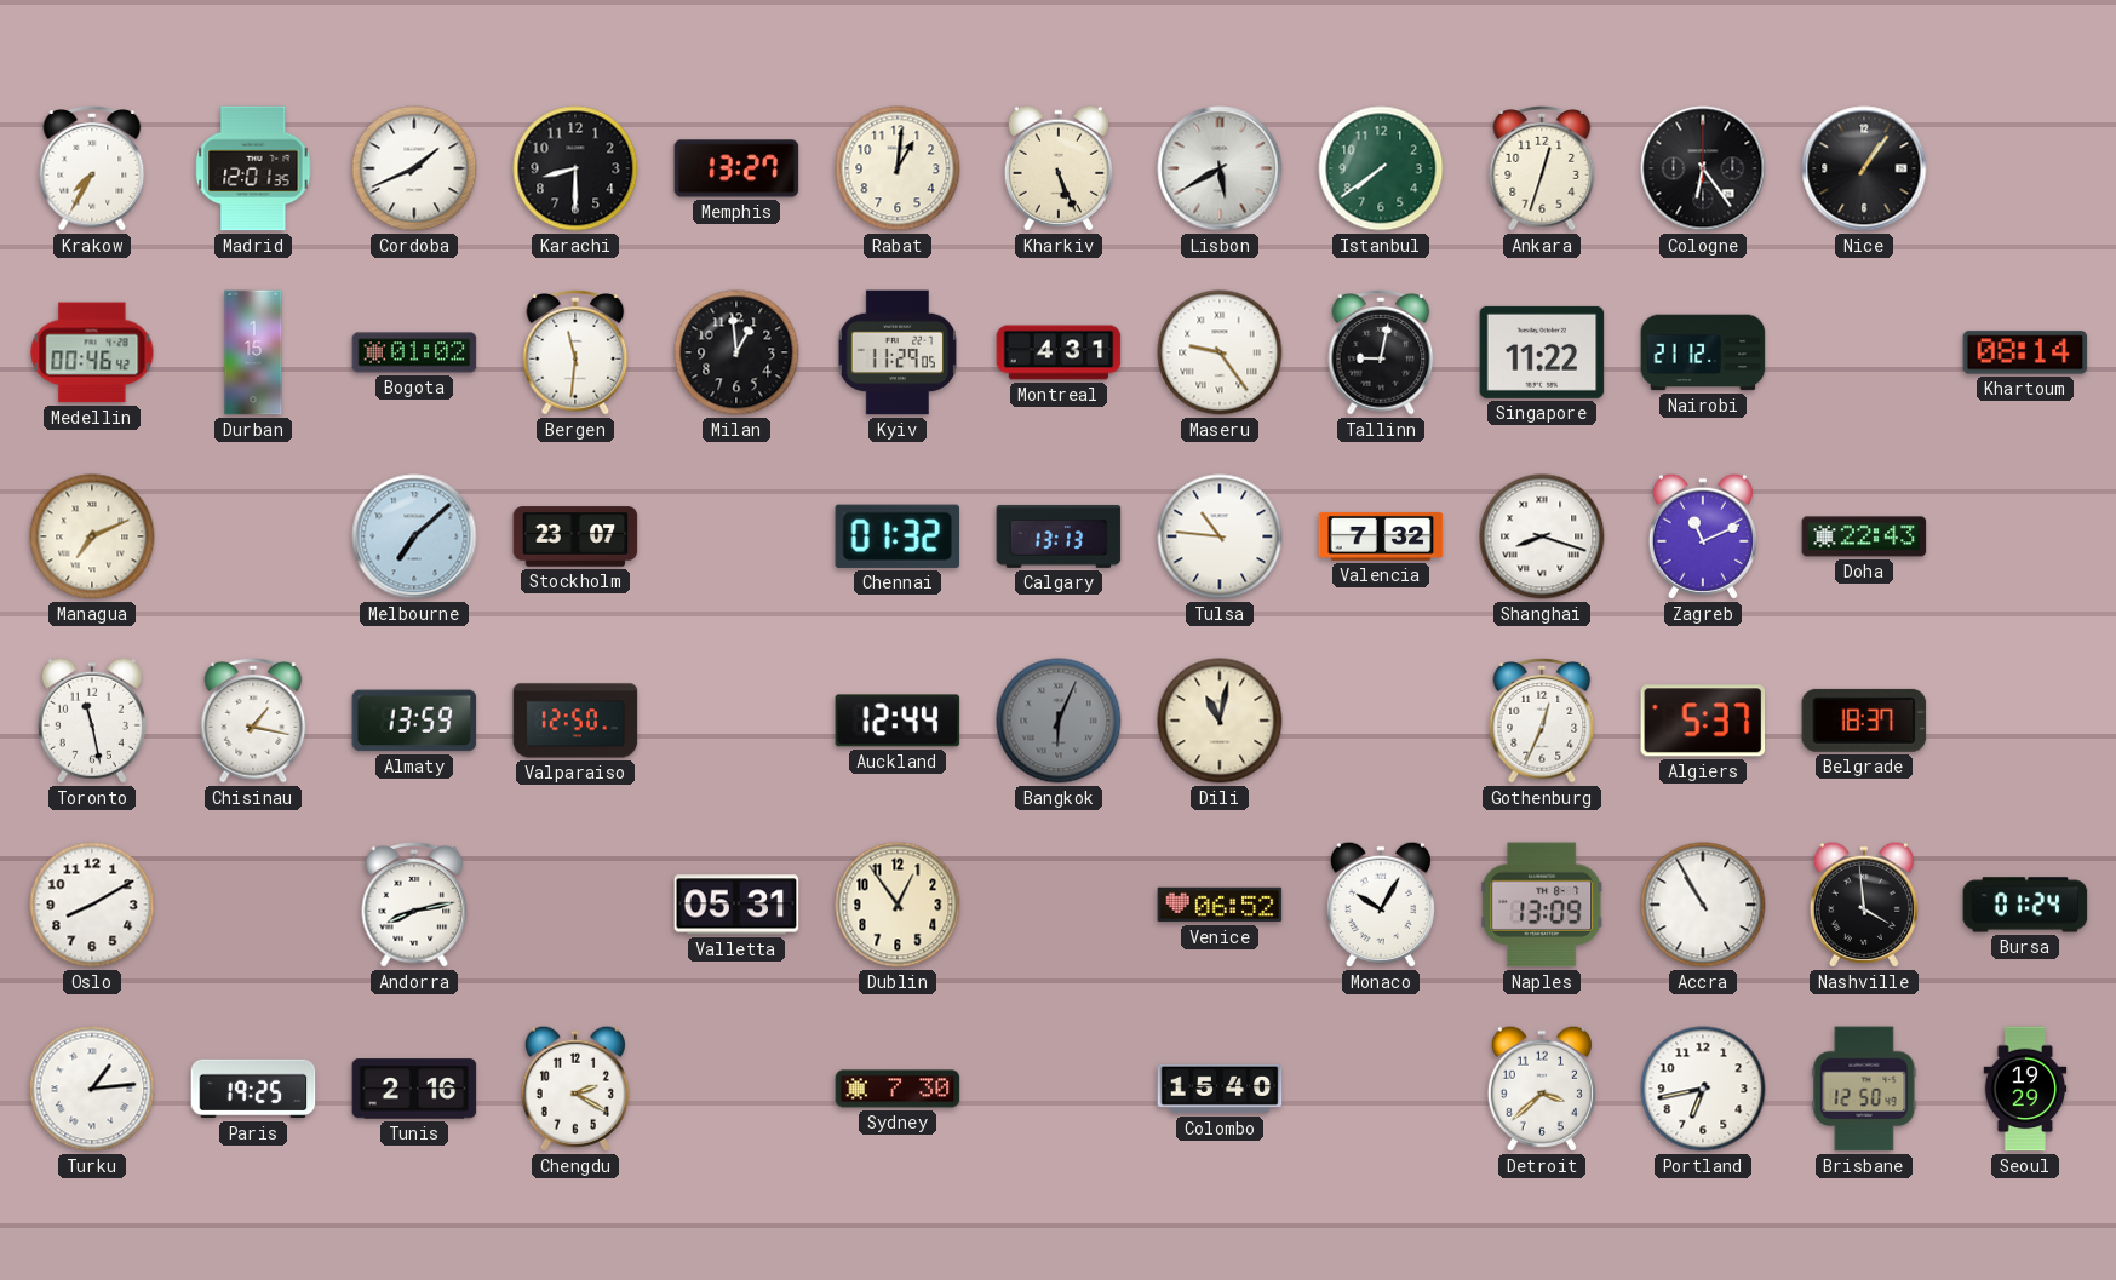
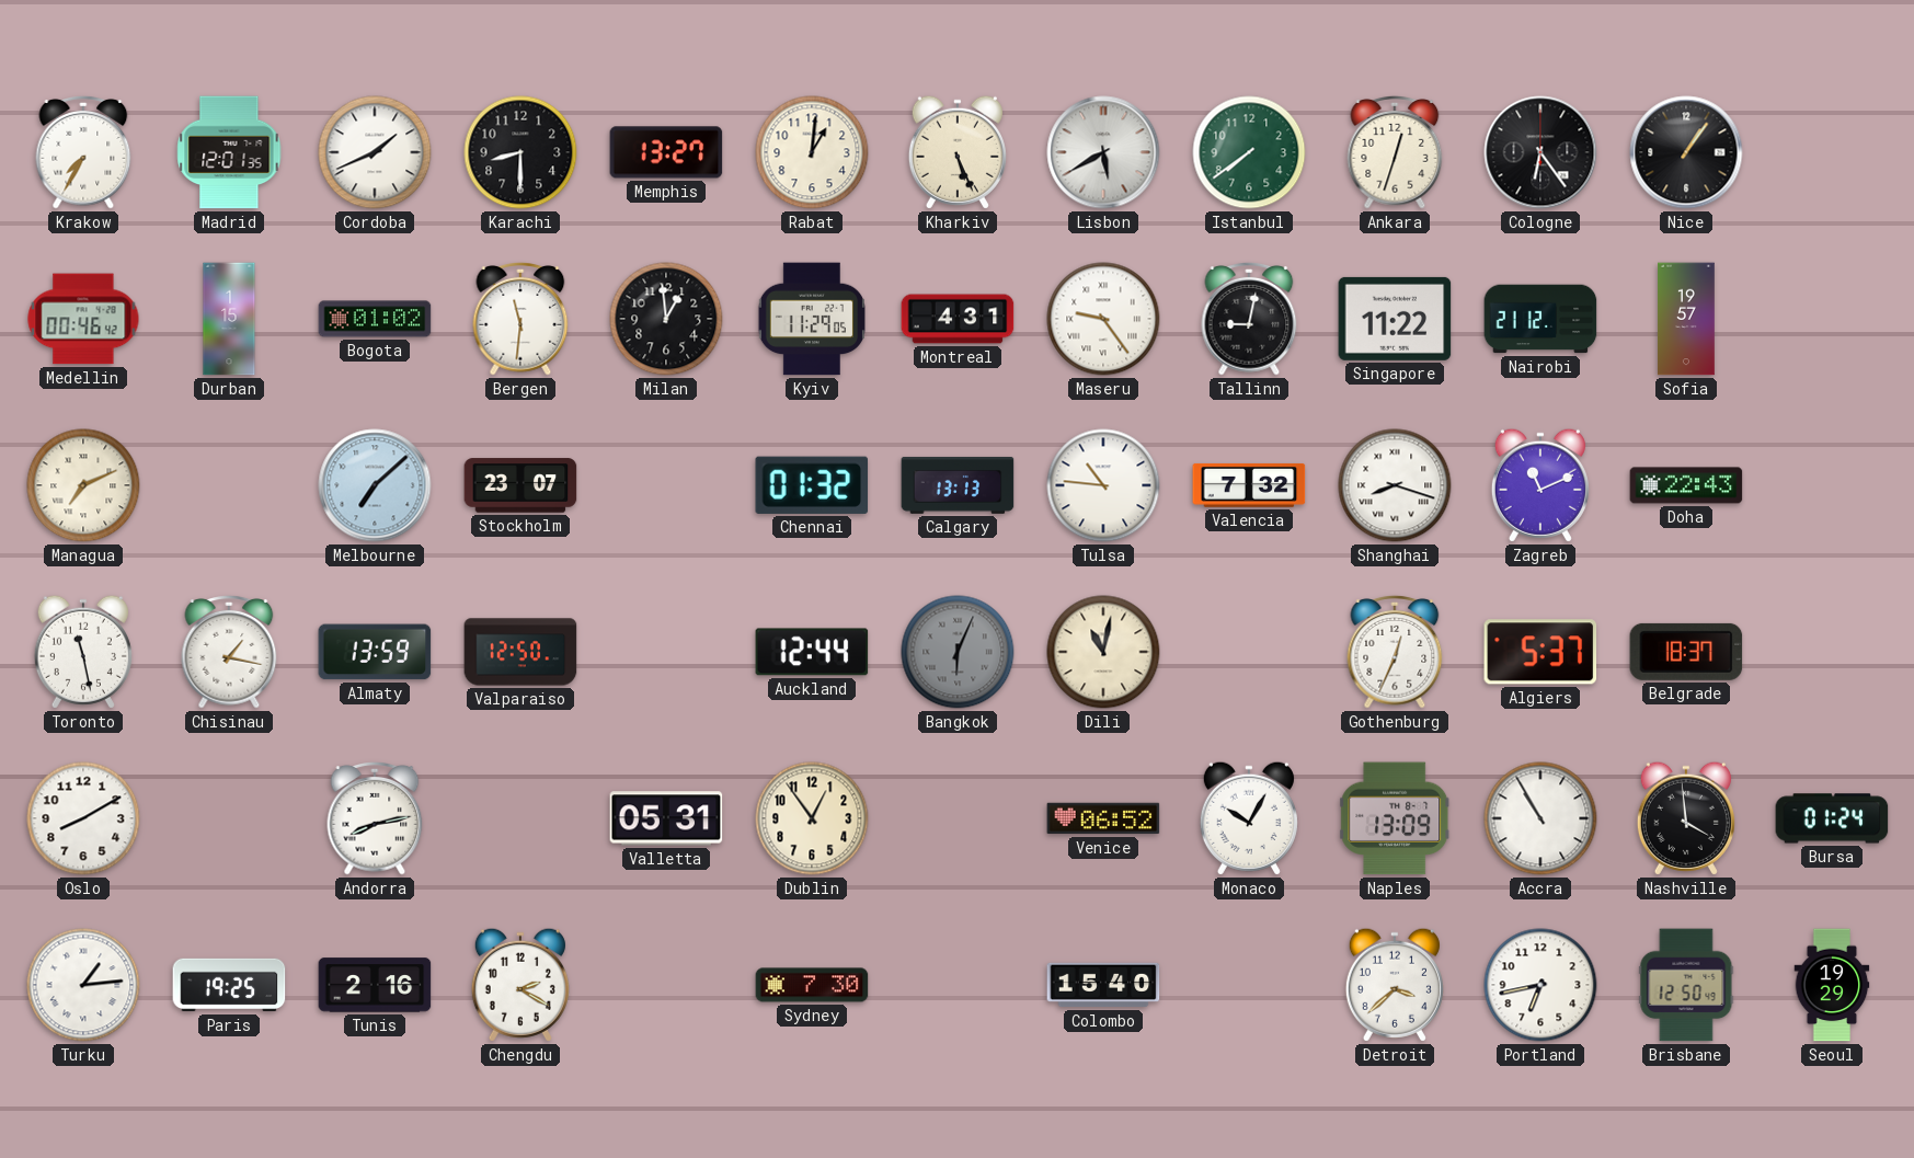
Sofia: none -> 19:57
Khartoum: 08:14 -> none
